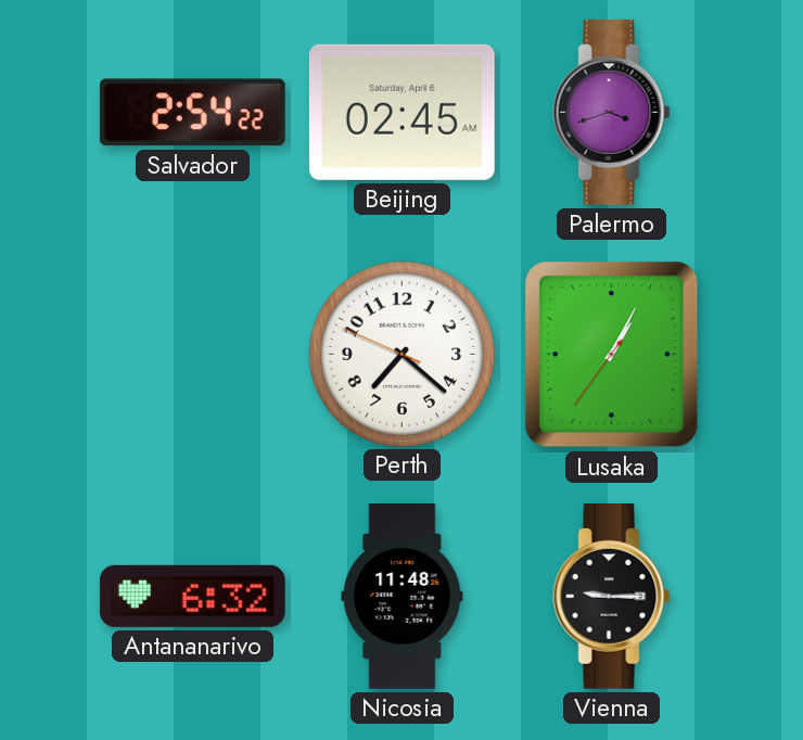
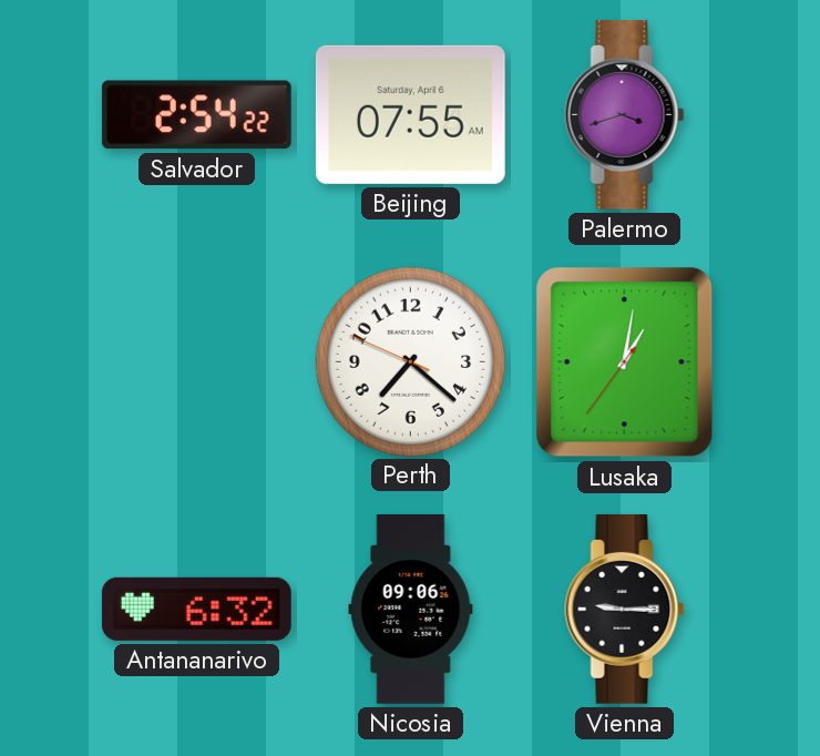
Beijing: 02:45 -> 07:55
Lusaka: 1:04 -> 1:01
Nicosia: 11:48 -> 09:06
